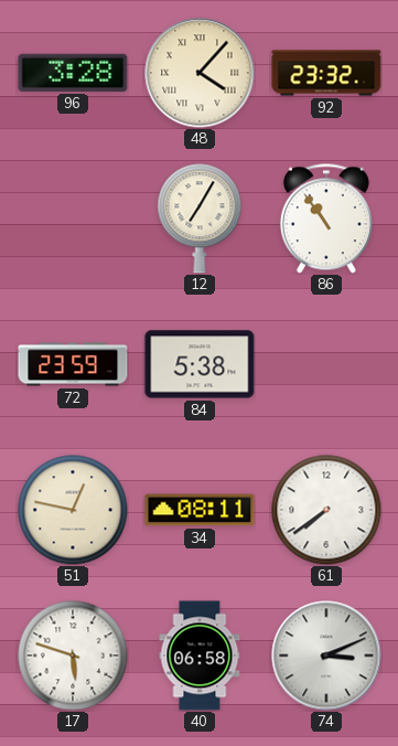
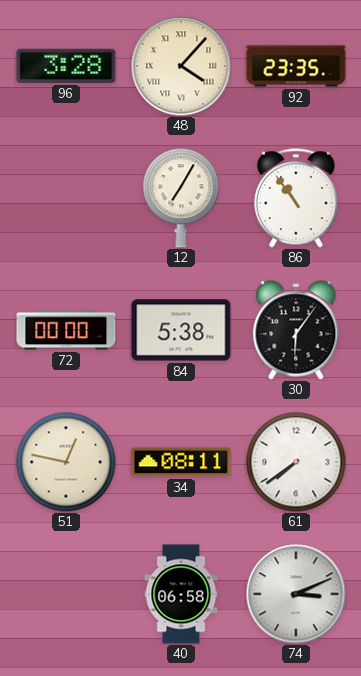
92: 23:32 -> 23:35
72: 23:59 -> 00:00
30: none -> 6:06
17: 5:48 -> none
